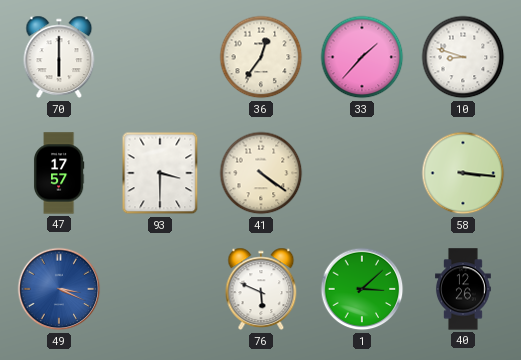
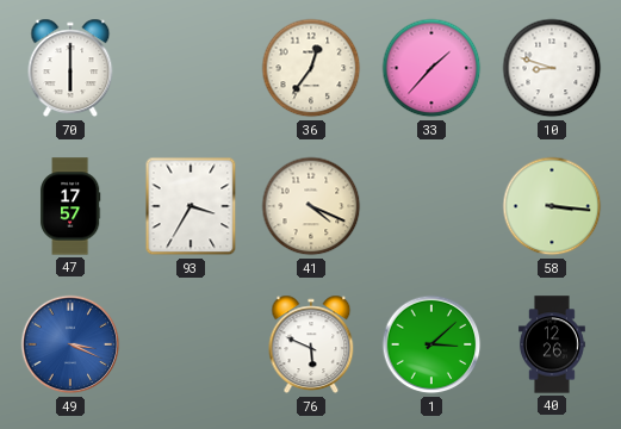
93: 3:30 -> 3:35
41: 4:21 -> 4:19
